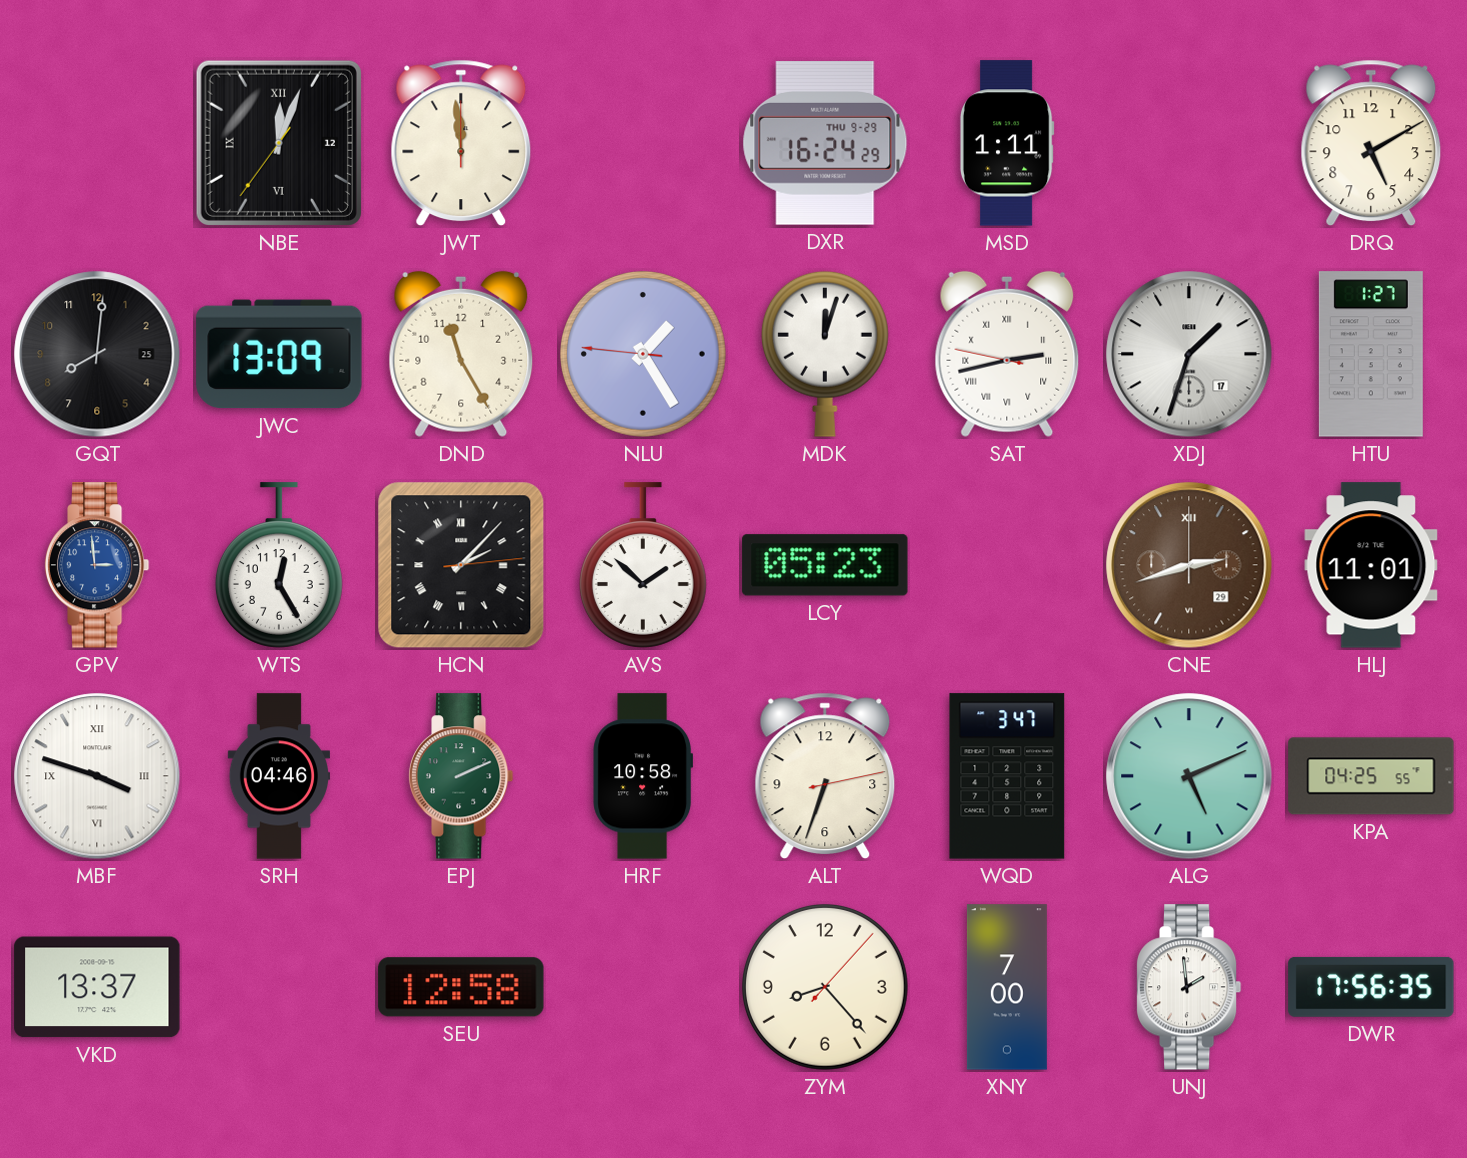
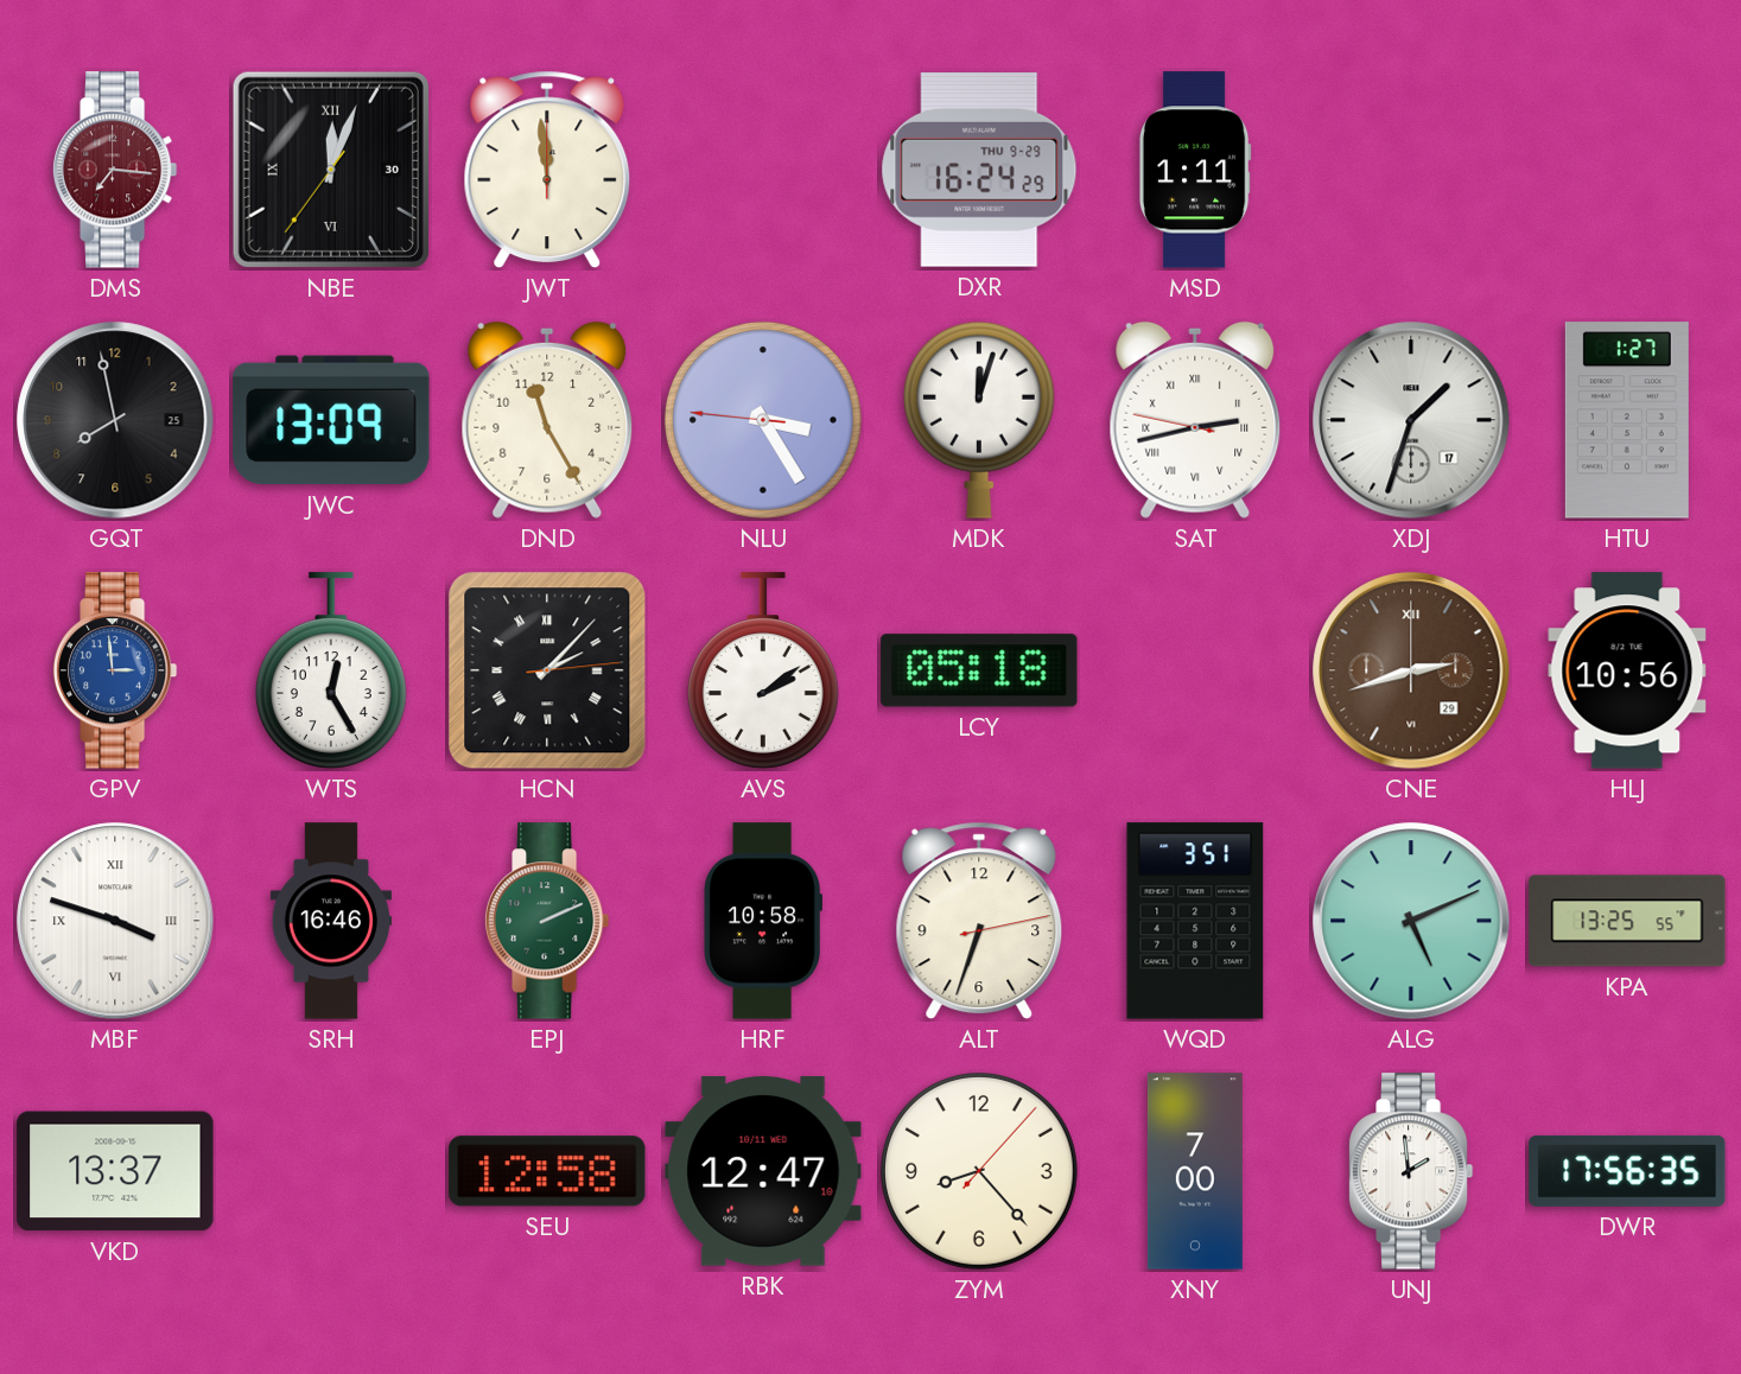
DMS: none -> 7:16
NBE date: 12 -> 30
DRQ: 5:10 -> none
GQT: 8:01 -> 7:58
NLU: 1:24 -> 3:24
AVS: 1:52 -> 2:09
LCY: 05:23 -> 05:18
HLJ: 11:01 -> 10:56
SRH: 04:46 -> 16:46
WQD: 3:47 -> 3:51
KPA: 04:25 -> 13:25
RBK: none -> 12:47
